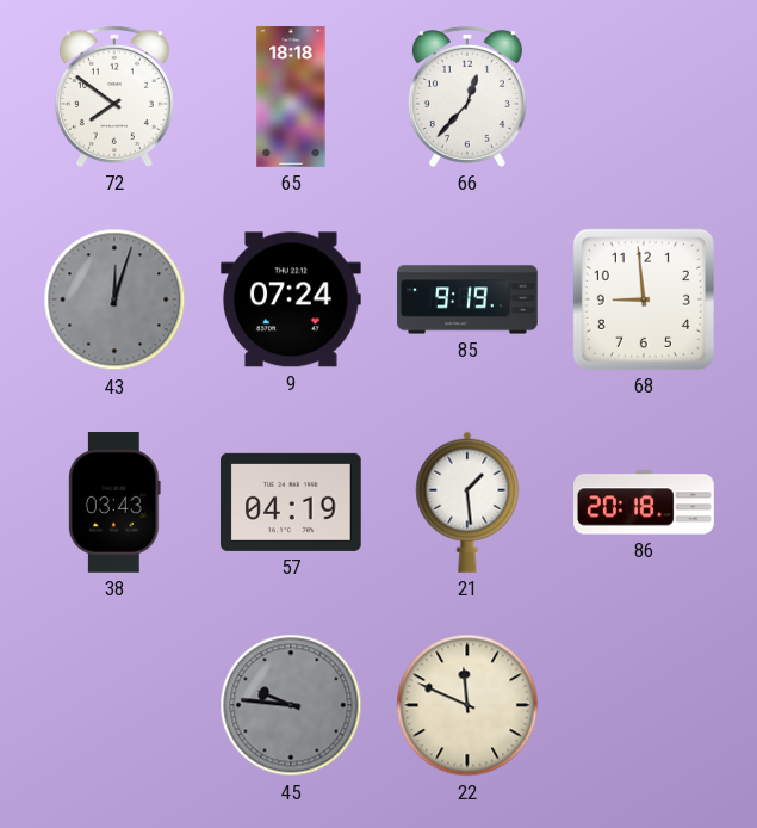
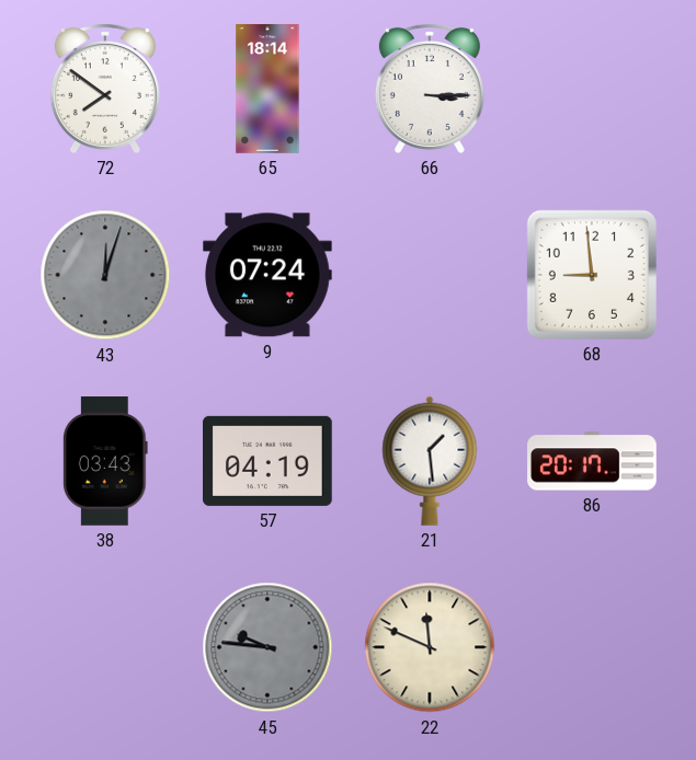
65: 18:18 -> 18:14
66: 12:37 -> 3:15
85: 9:19 -> none
86: 20:18 -> 20:17
